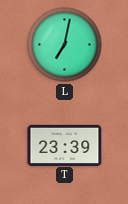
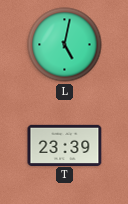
L: 7:02 -> 5:02
